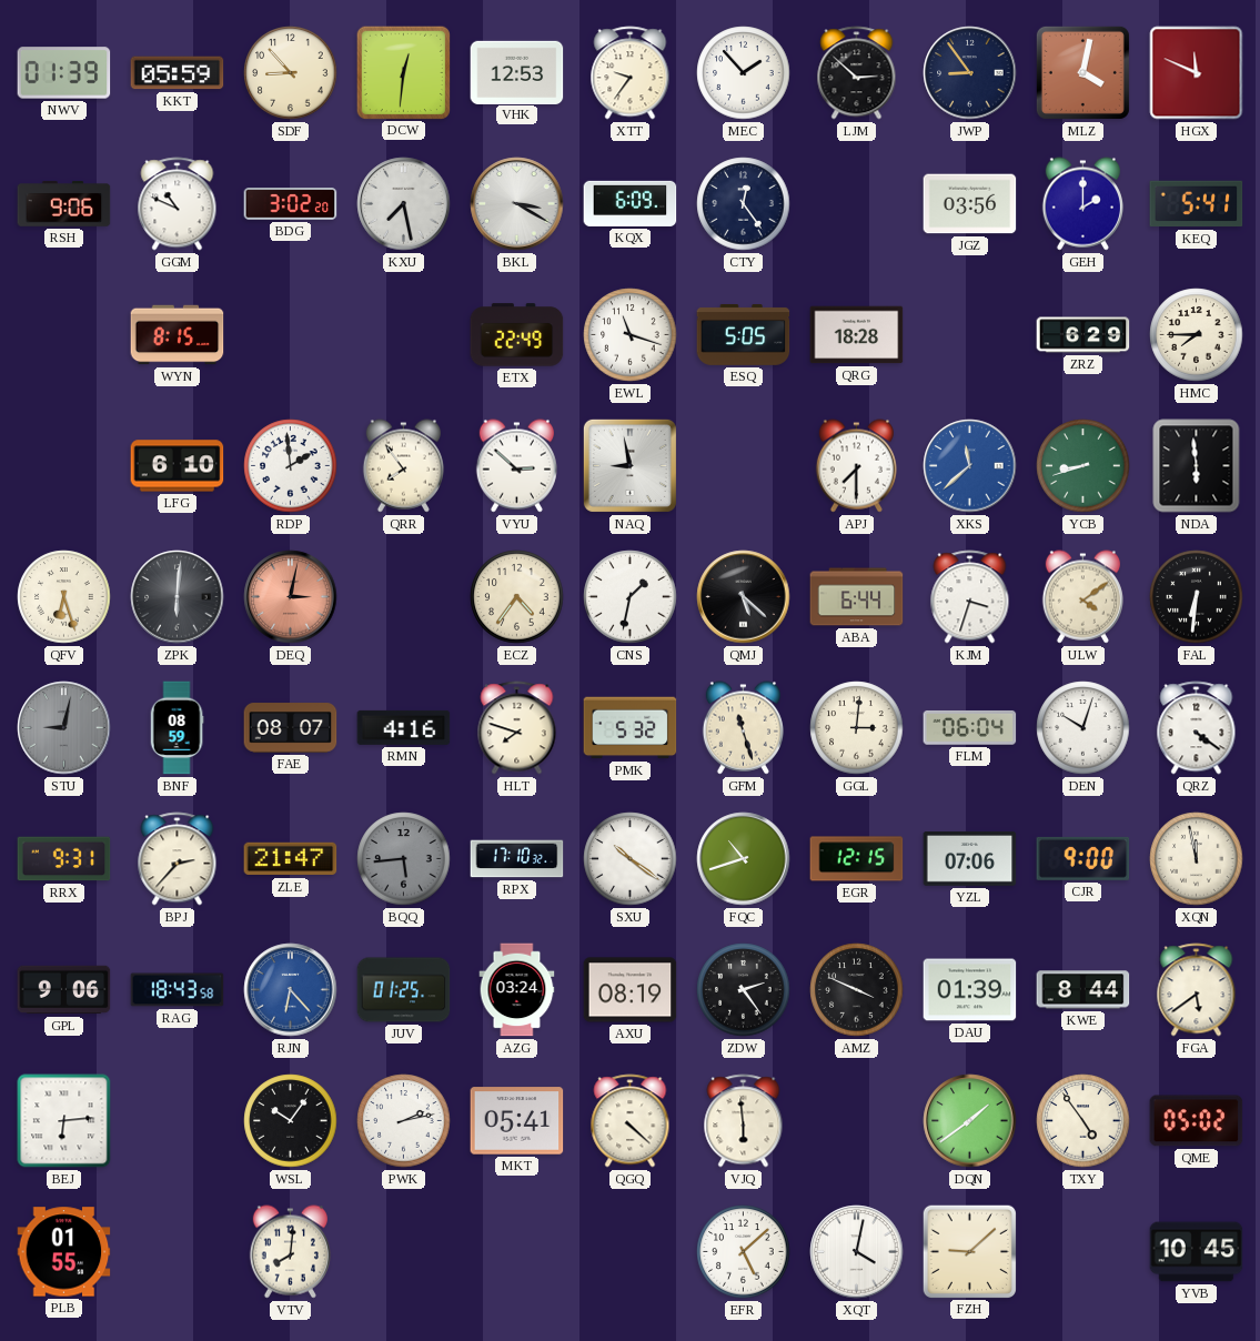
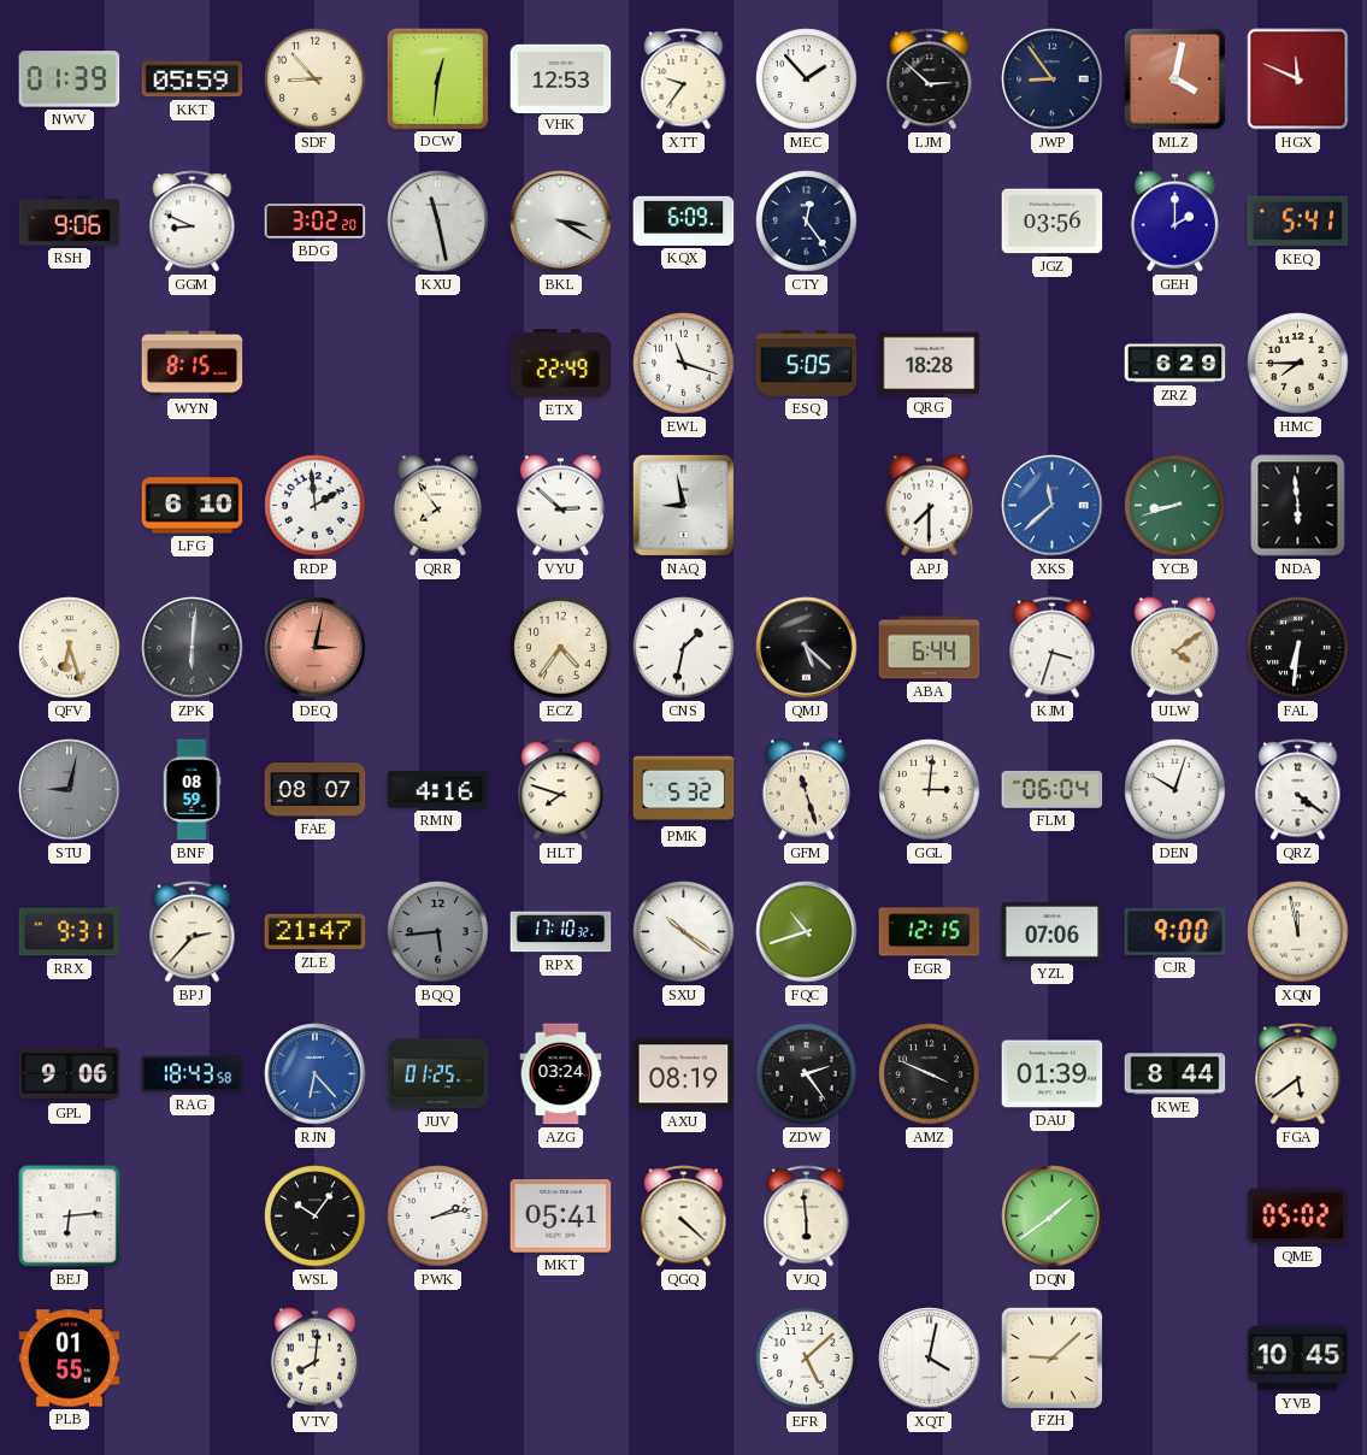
GGM: 10:49 -> 8:49
KXU: 7:28 -> 11:28
TXY: 4:54 -> none
